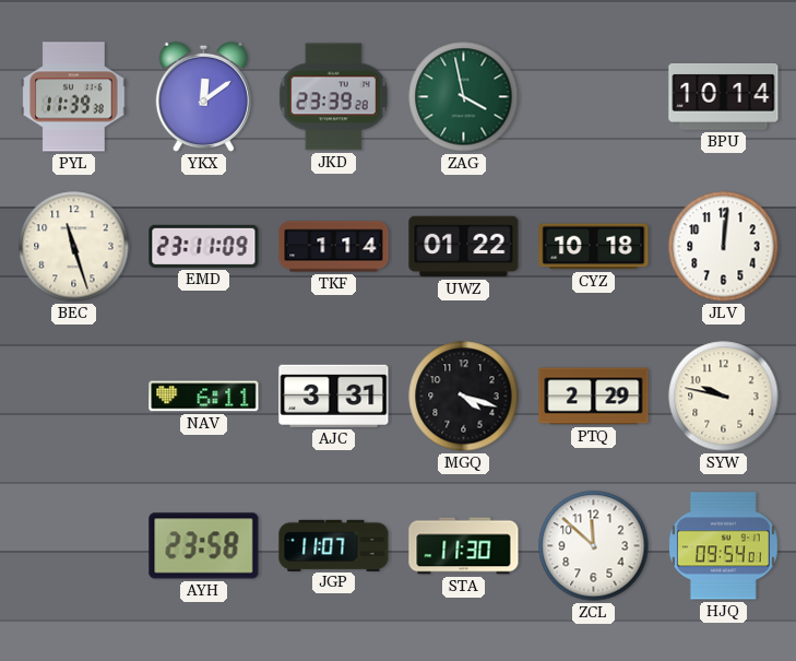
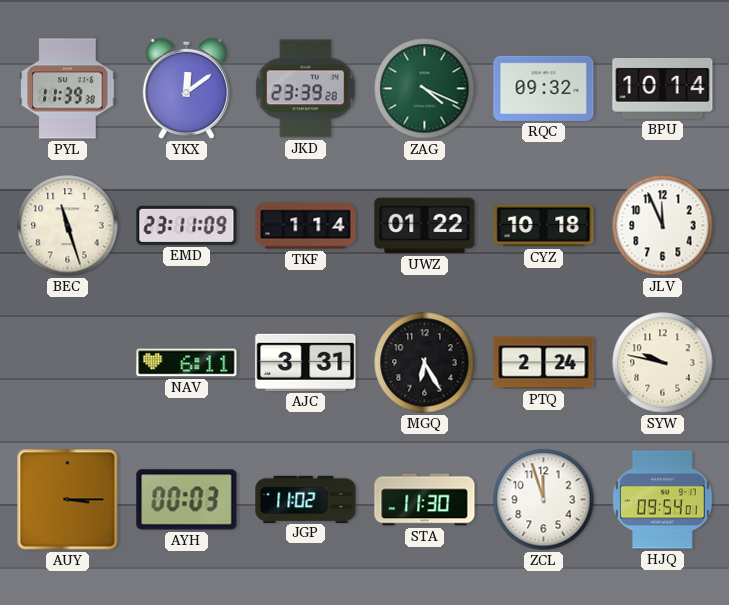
ZAG: 3:58 -> 4:19
RQC: none -> 09:32
JLV: 12:01 -> 11:56
MGQ: 4:18 -> 6:25
PTQ: 2:29 -> 2:24
AUY: none -> 3:15
AYH: 23:58 -> 00:03
JGP: 11:07 -> 11:02
ZCL: 11:52 -> 11:57
